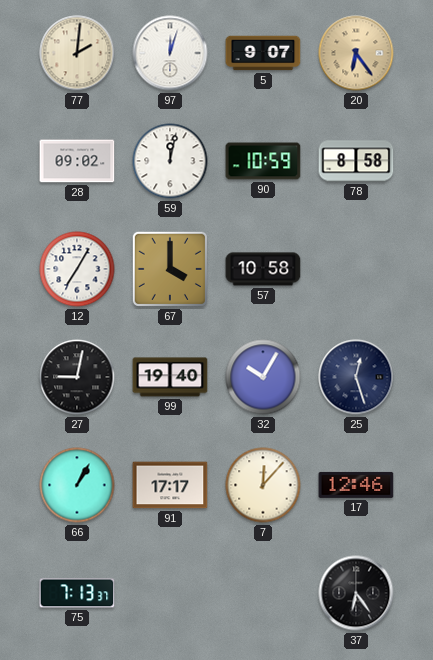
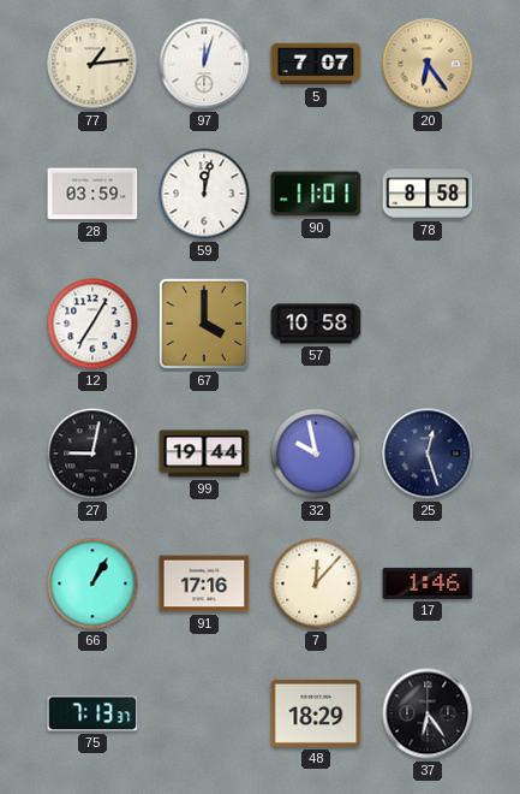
77: 2:01 -> 1:14
5: 9:07 -> 7:07
28: 09:02 -> 03:59
90: 10:59 -> 11:01
99: 19:40 -> 19:44
32: 10:05 -> 9:58
91: 17:17 -> 17:16
17: 12:46 -> 1:46
48: none -> 18:29
